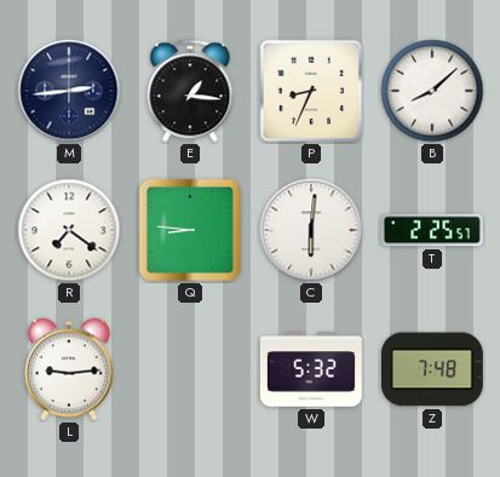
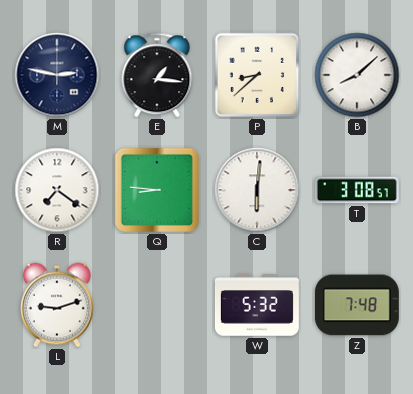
M: 2:44 -> 2:47
P: 8:34 -> 8:38
T: 2:25 -> 3:08
L: 9:14 -> 9:12
